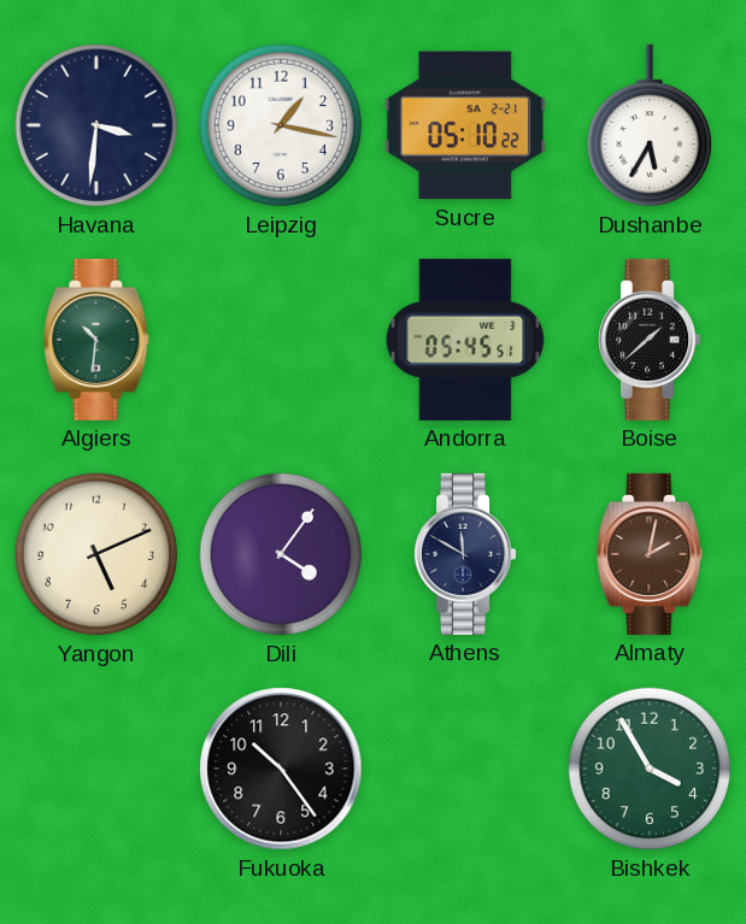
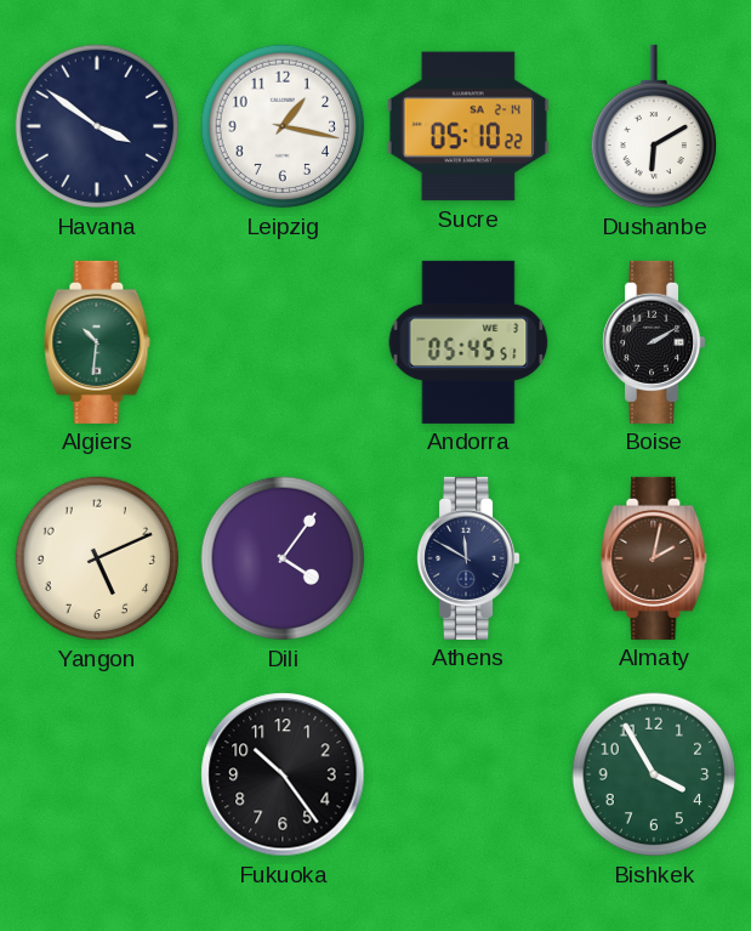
Havana: 3:31 -> 3:51
Sucre date: SA 2-21 -> SA 2-14
Dushanbe: 5:35 -> 6:10
Boise: 1:38 -> 2:10
